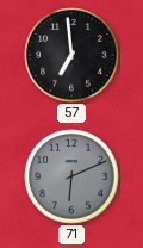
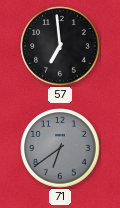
71: 6:11 -> 6:39
